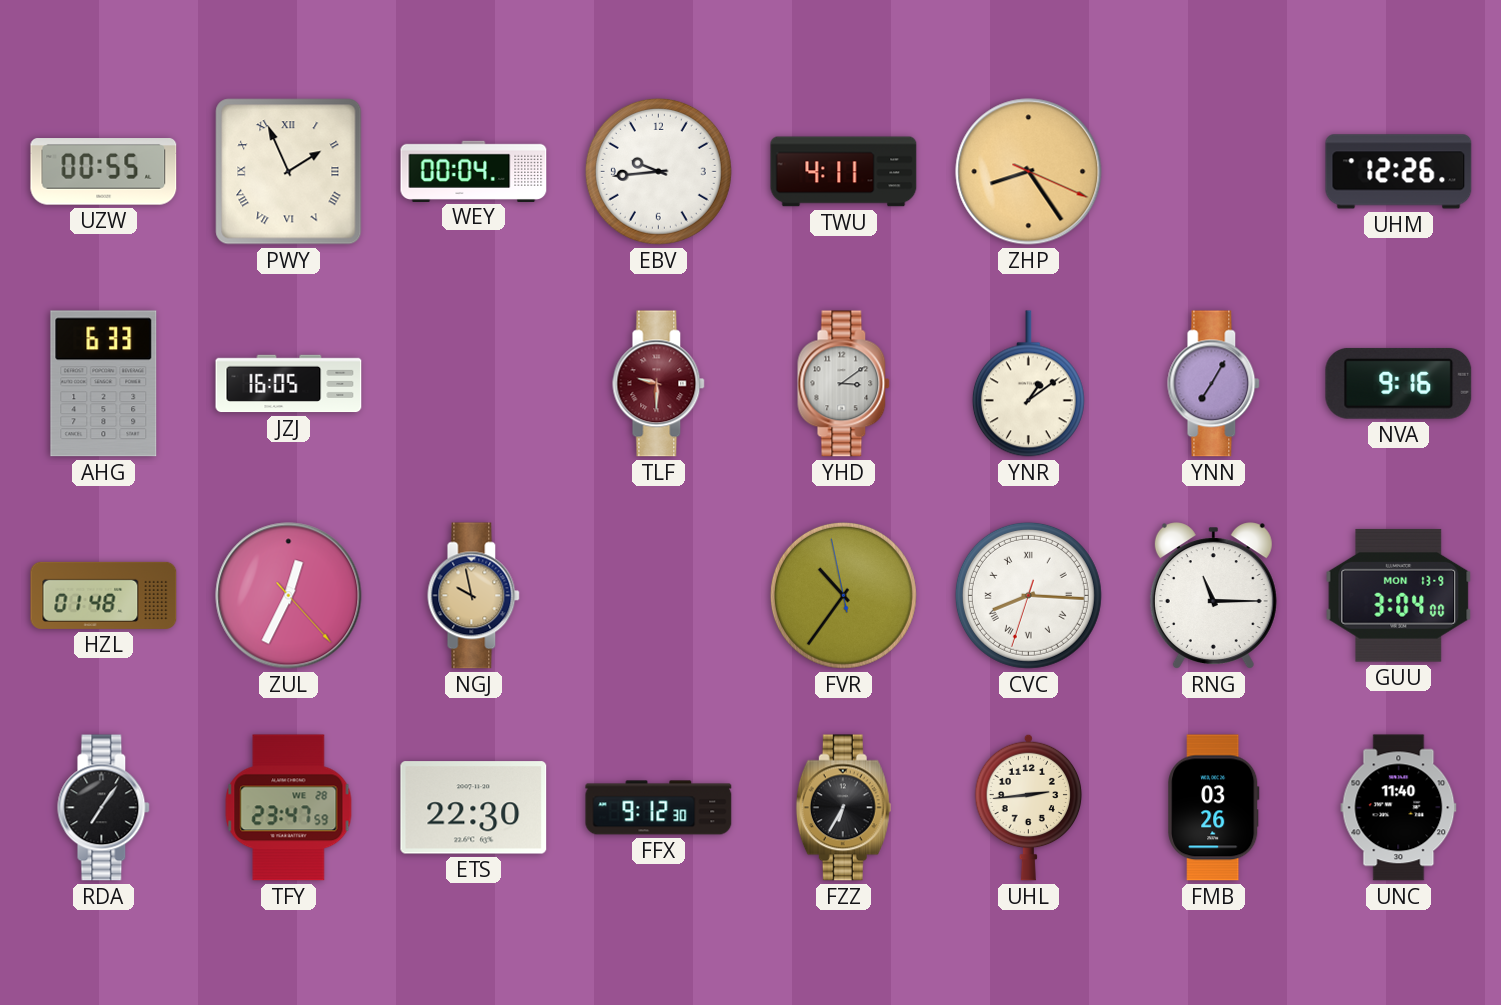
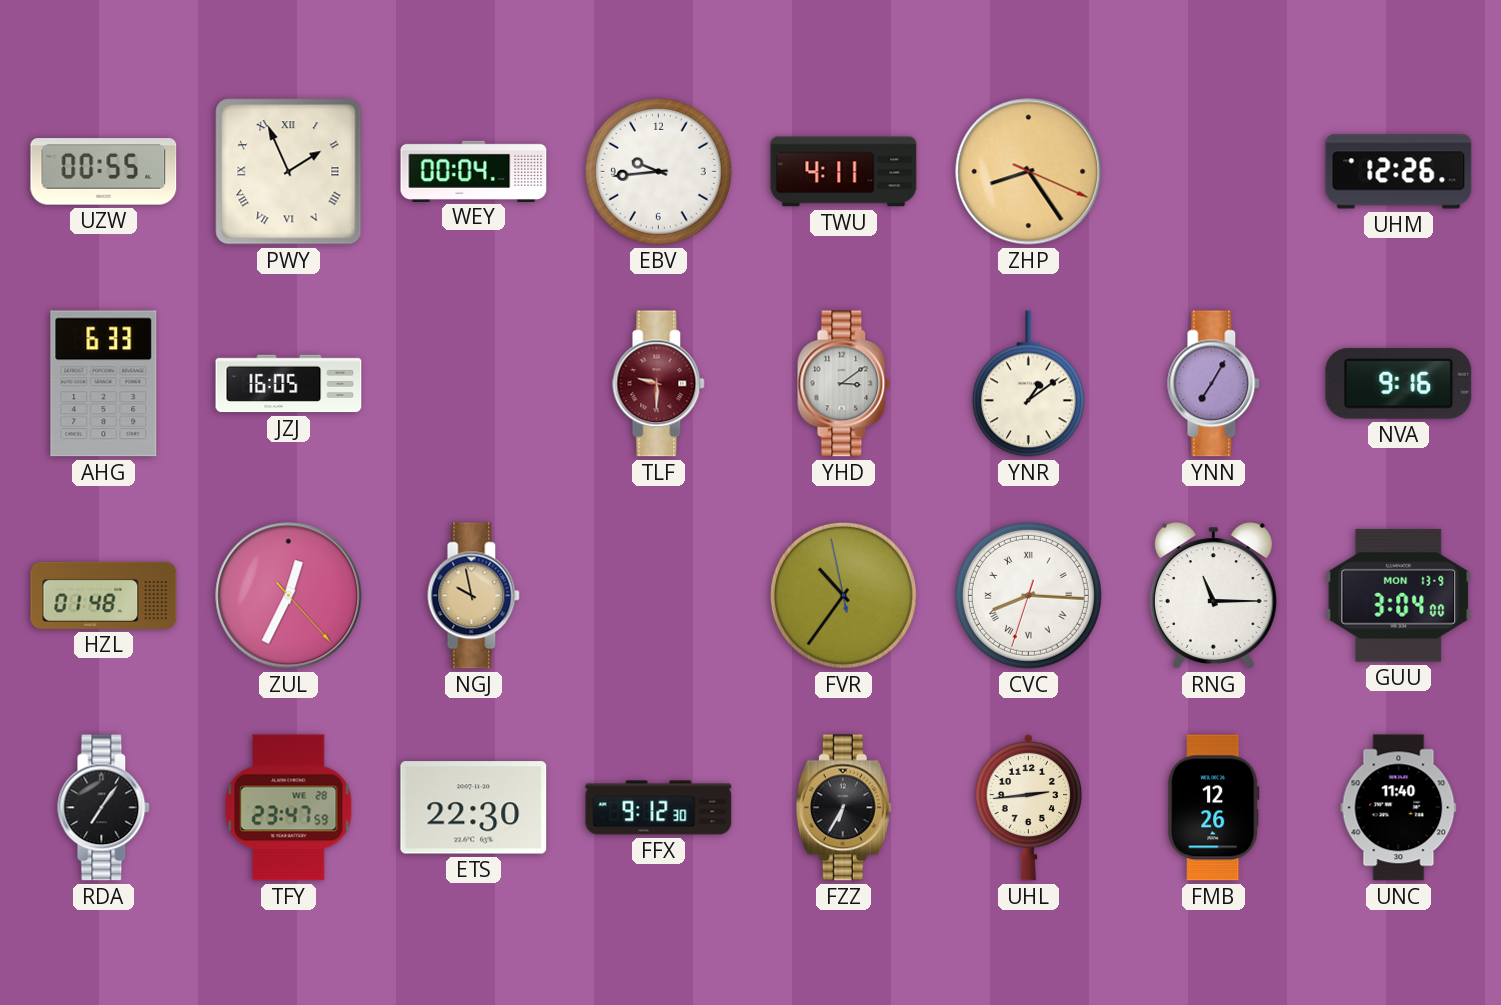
FMB: 03:26 -> 12:26
